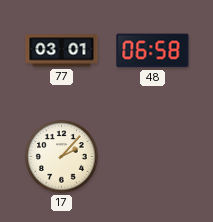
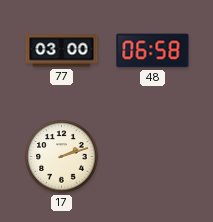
77: 03:01 -> 03:00
17: 2:07 -> 2:12
